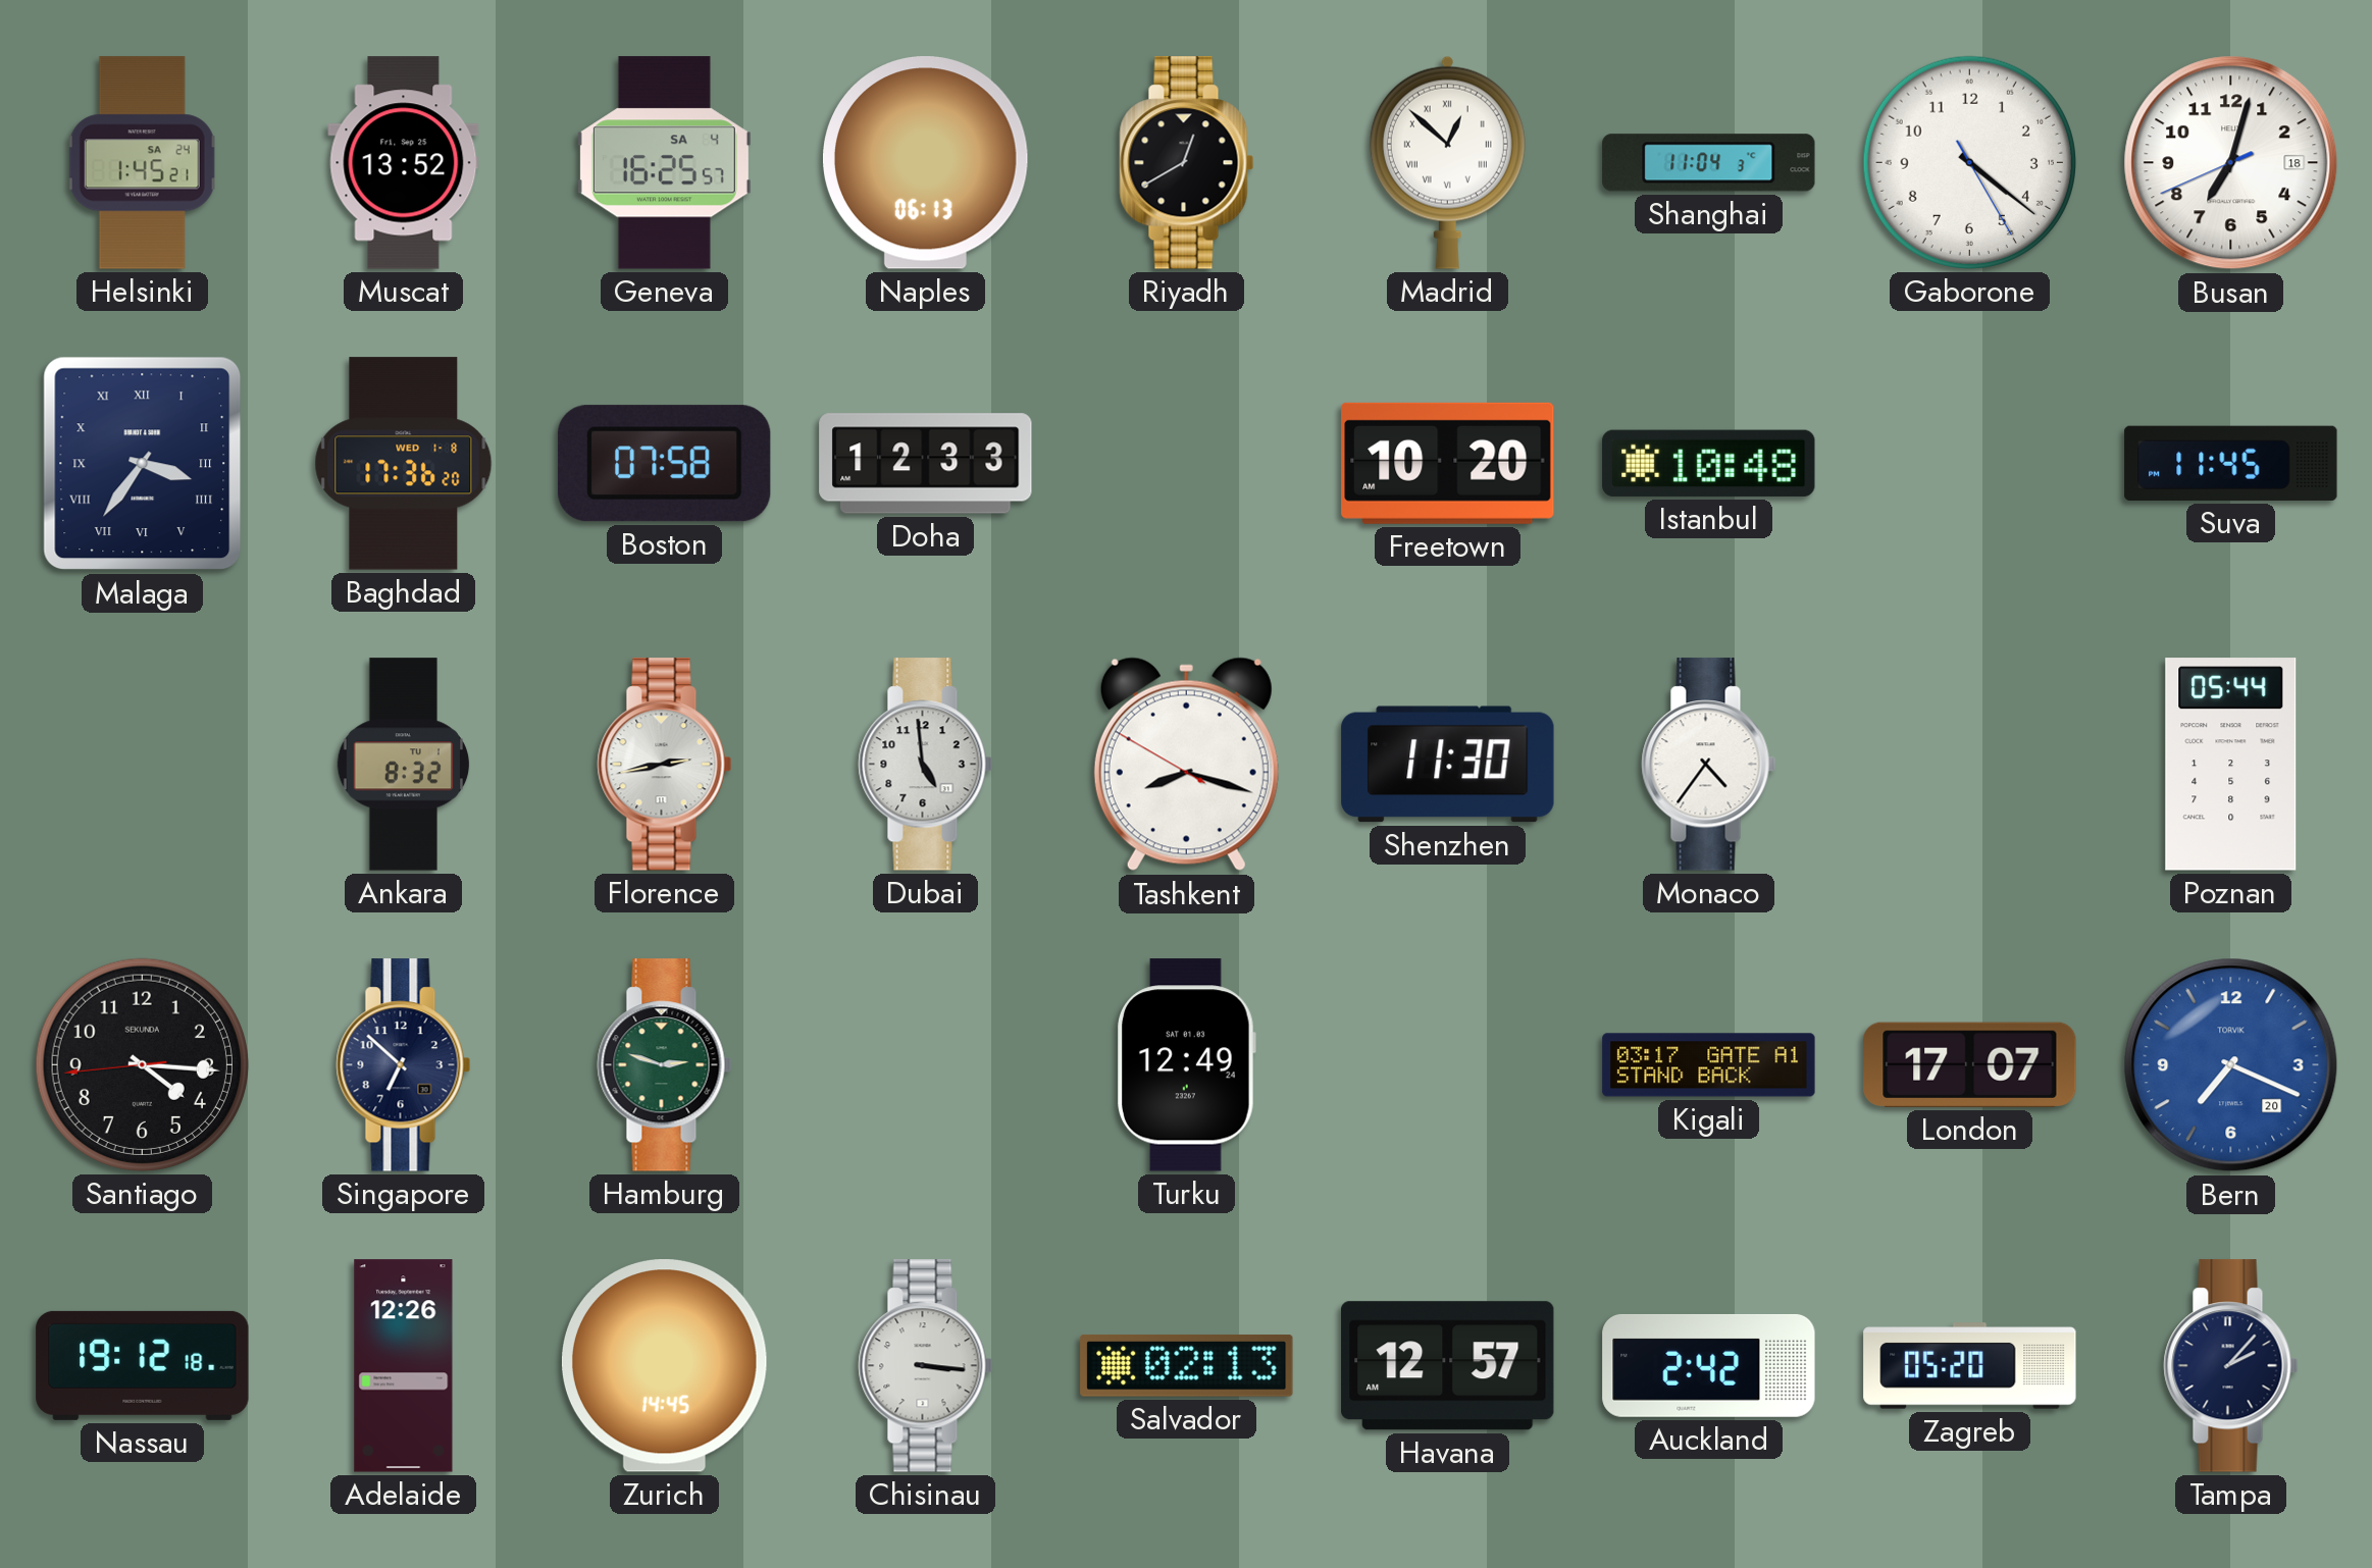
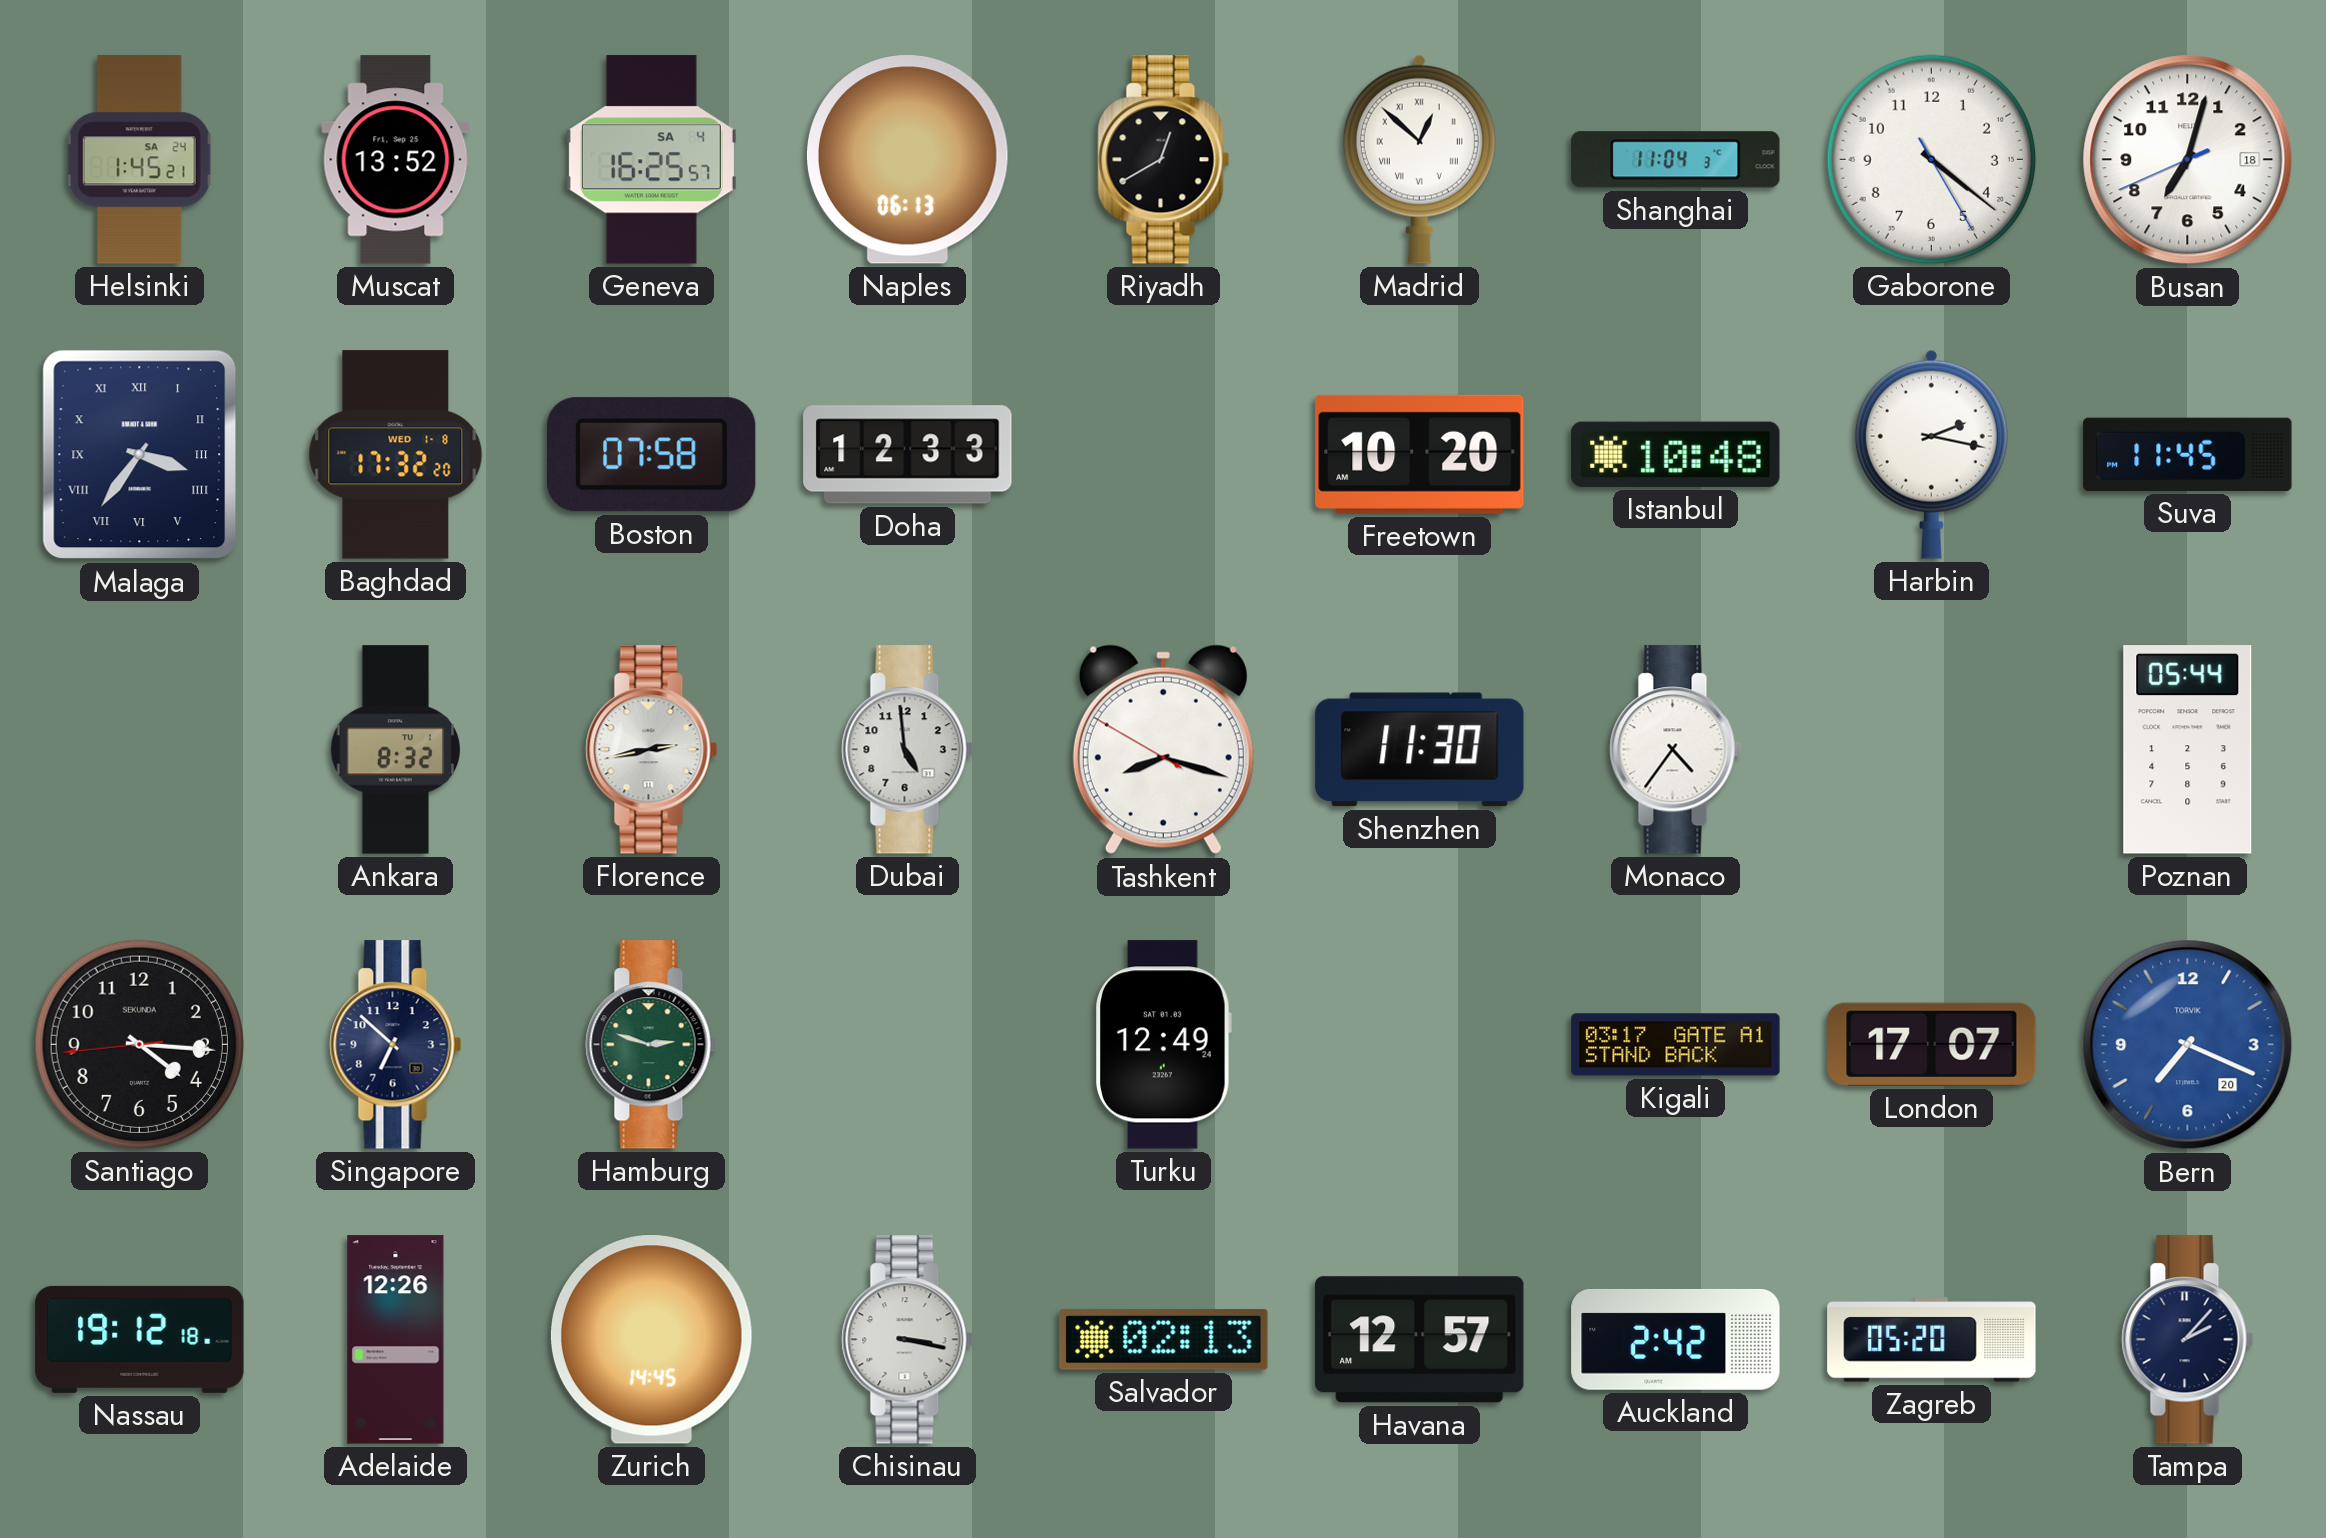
Baghdad: 17:36 -> 17:32
Harbin: none -> 2:17
Chisinau: 3:16 -> 3:17
